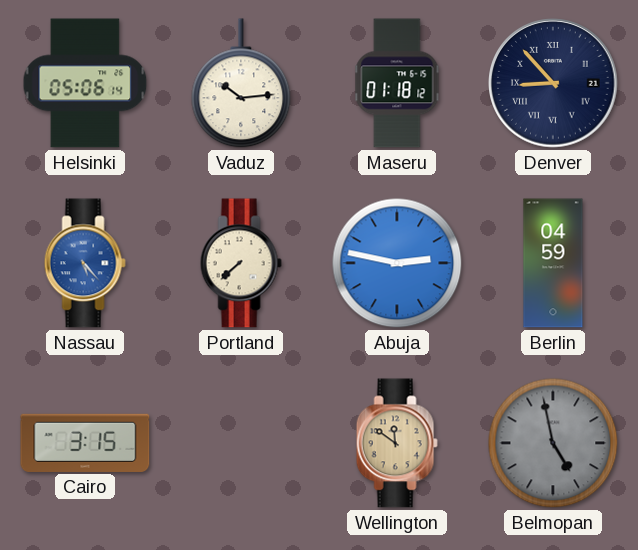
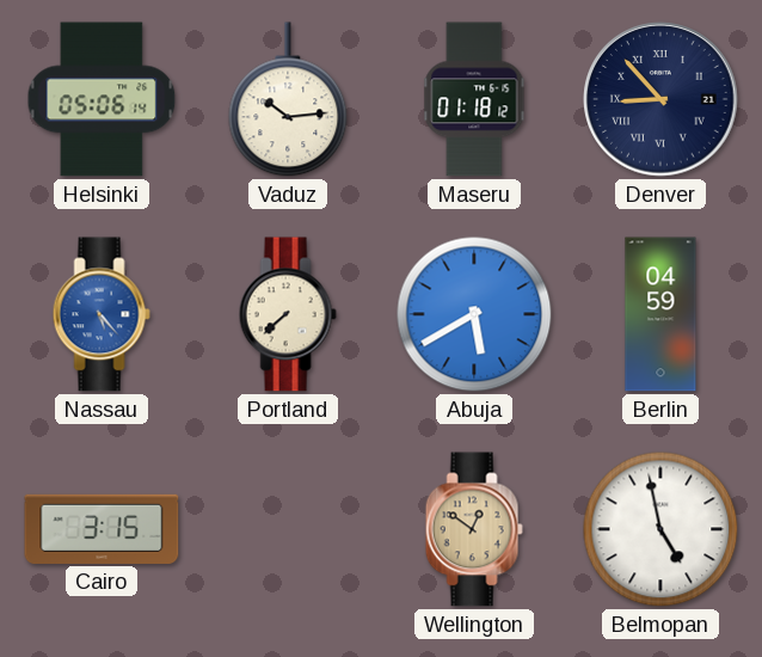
Abuja: 2:47 -> 5:40
Wellington: 11:51 -> 12:51
Belmopan dial: grey -> white
